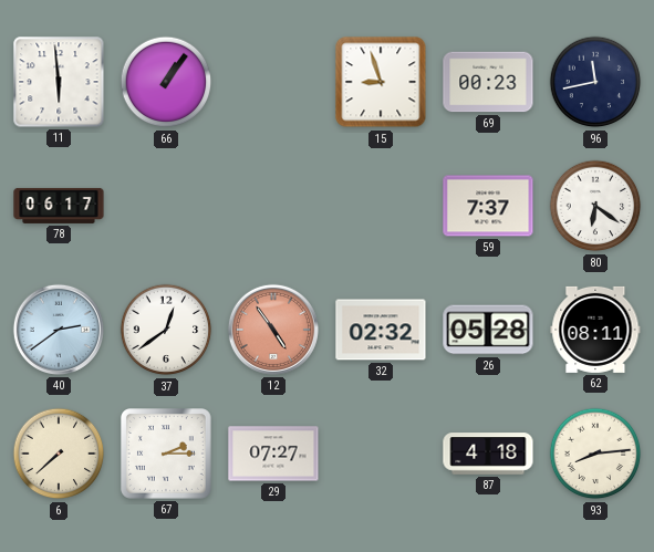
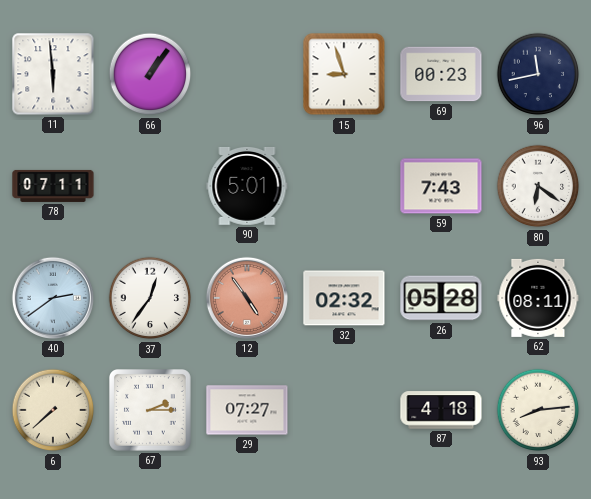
78: 06:17 -> 07:11
90: none -> 5:01
59: 7:37 -> 7:43
37: 12:39 -> 12:36
